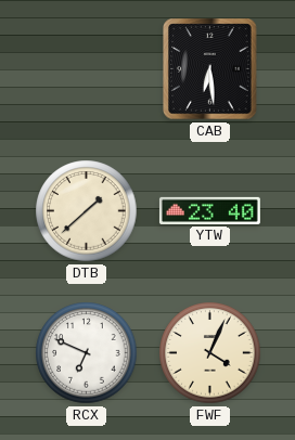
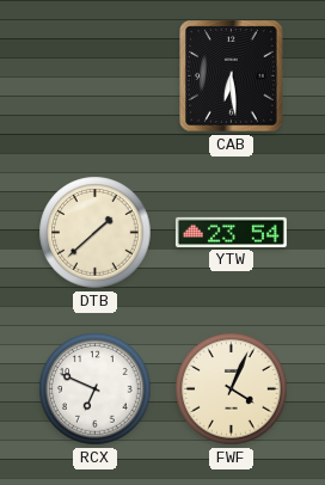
YTW: 23:40 -> 23:54
